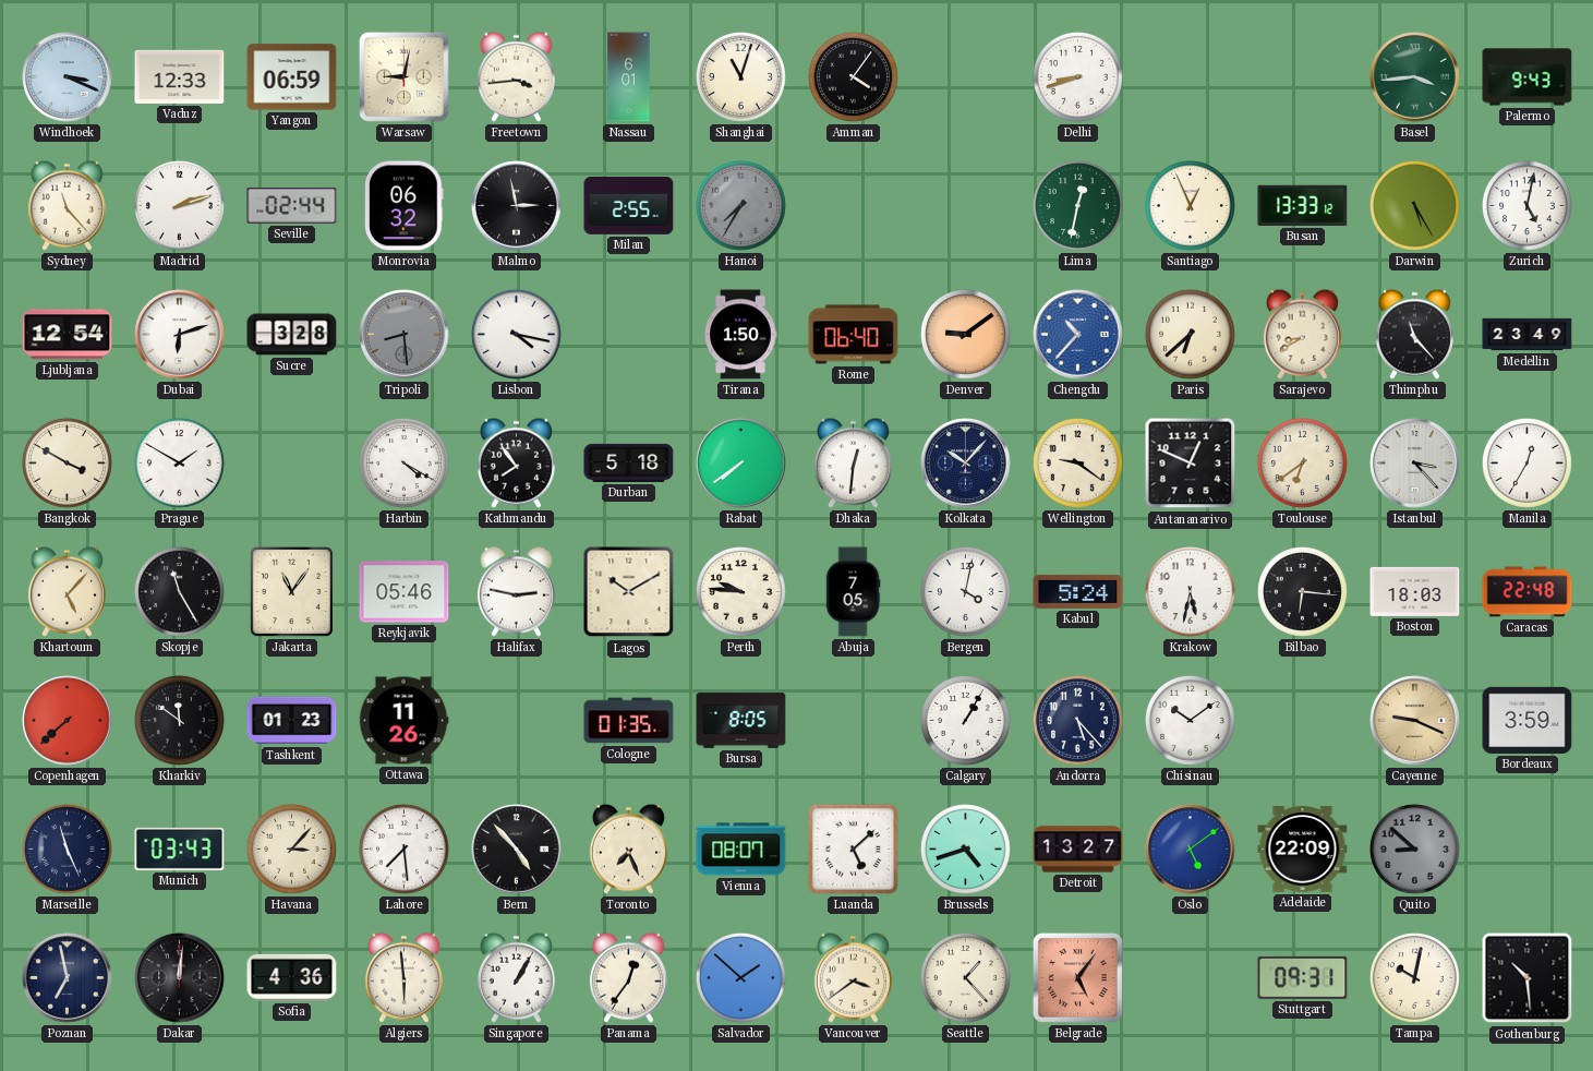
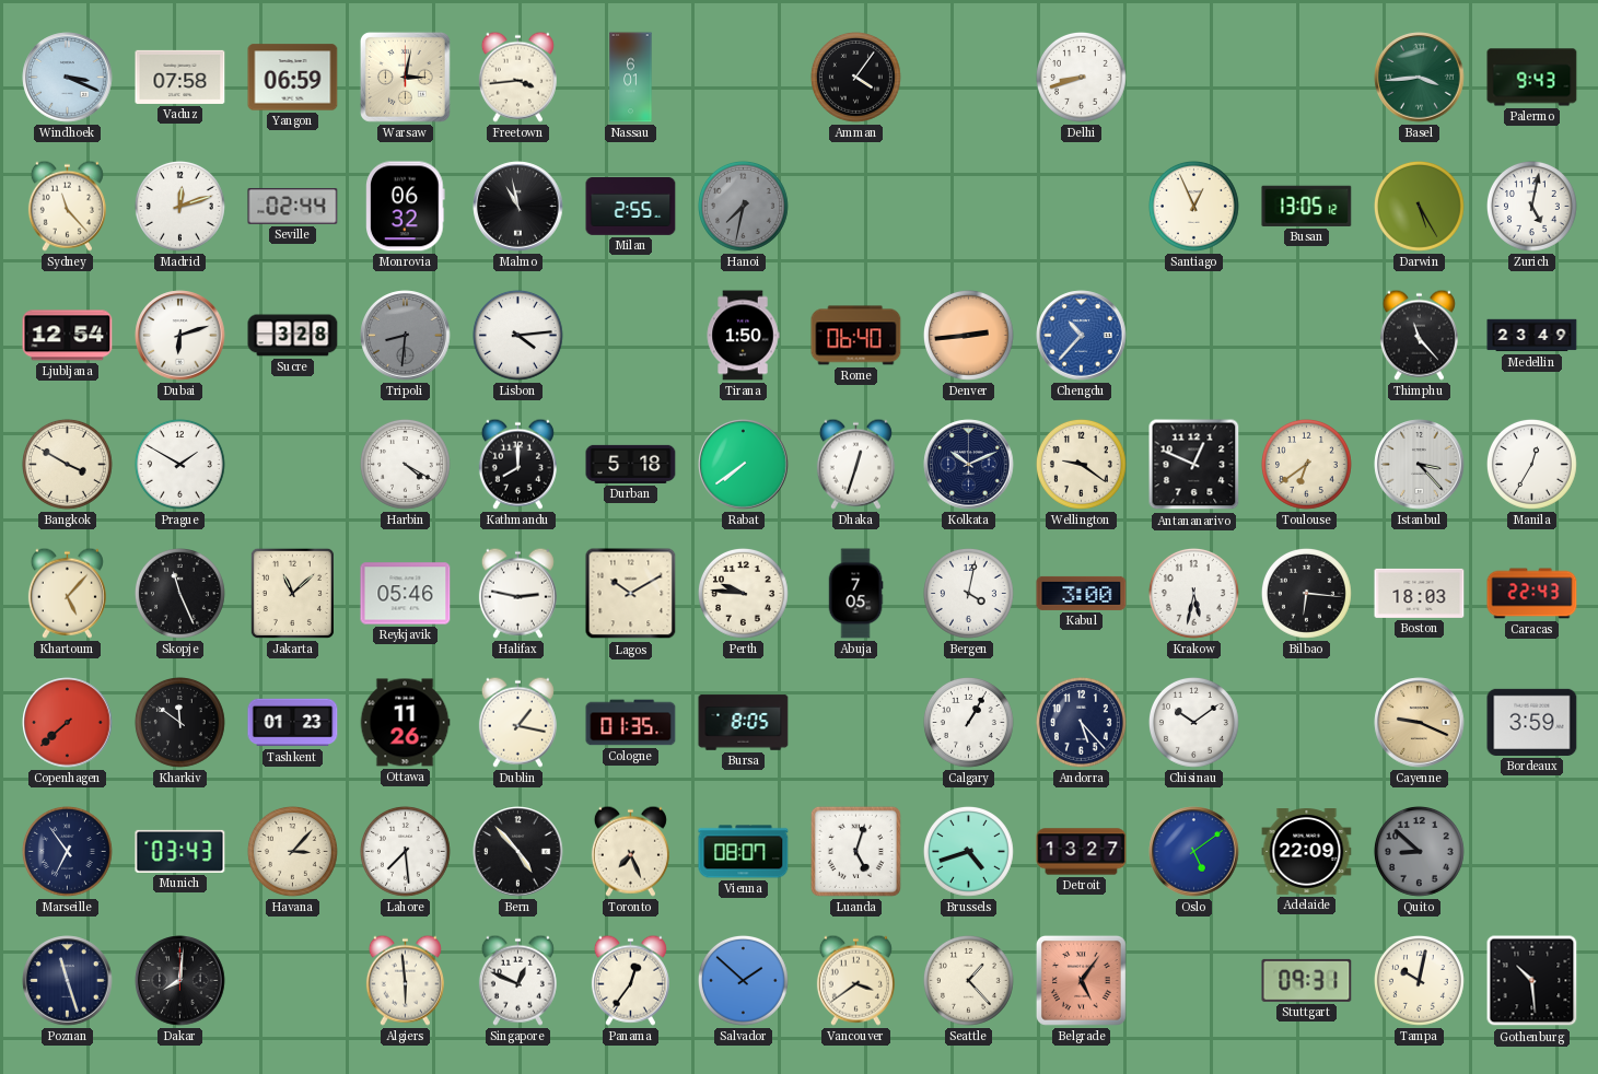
Vaduz: 12:33 -> 07:58
Warsaw: 9:02 -> 3:02
Shanghai: 11:03 -> none
Madrid: 2:12 -> 12:12
Malmo: 2:58 -> 10:58
Hanoi: 7:35 -> 7:32
Lima: 12:32 -> none
Busan: 13:33 -> 13:05
Tripoli: 8:29 -> 8:31
Lisbon: 4:17 -> 4:14
Denver: 9:09 -> 2:44
Paris: 6:38 -> none
Sarajevo: 8:40 -> none
Kathmandu: 7:54 -> 8:00
Dhaka: 12:31 -> 12:33
Kolkata: 10:07 -> 10:11
Skopje: 11:25 -> 11:26
Jakarta: 11:06 -> 11:08
Kabul: 5:24 -> 3:00
Caracas: 22:48 -> 22:43
Dublin: none -> 1:17
Marseille: 11:26 -> 6:54
Luanda: 5:08 -> 5:03
Poznan: 6:58 -> 11:27
Dakar: 12:01 -> 8:01
Sofia: 4:36 -> none
Singapore: 1:05 -> 12:49
